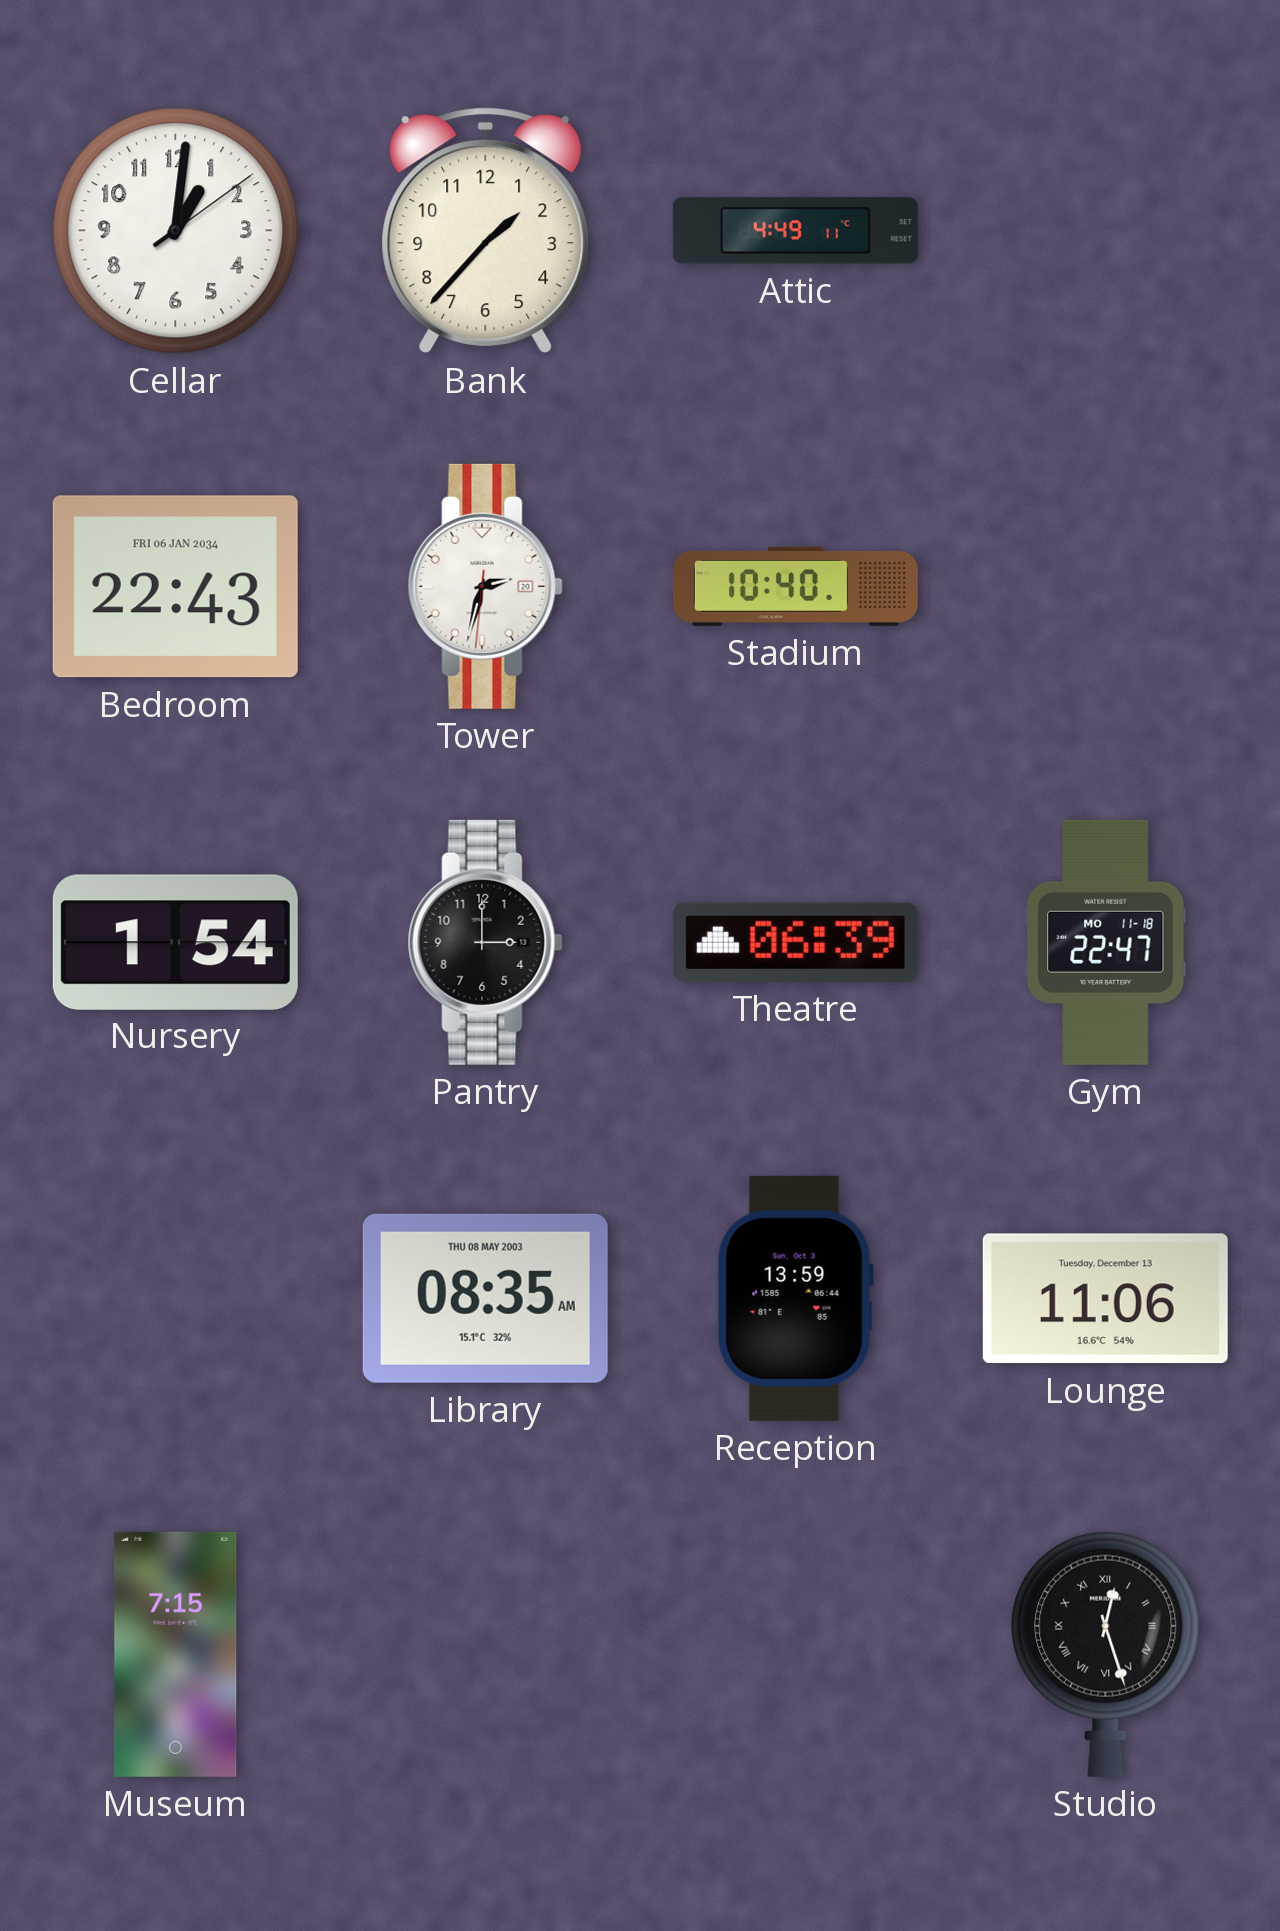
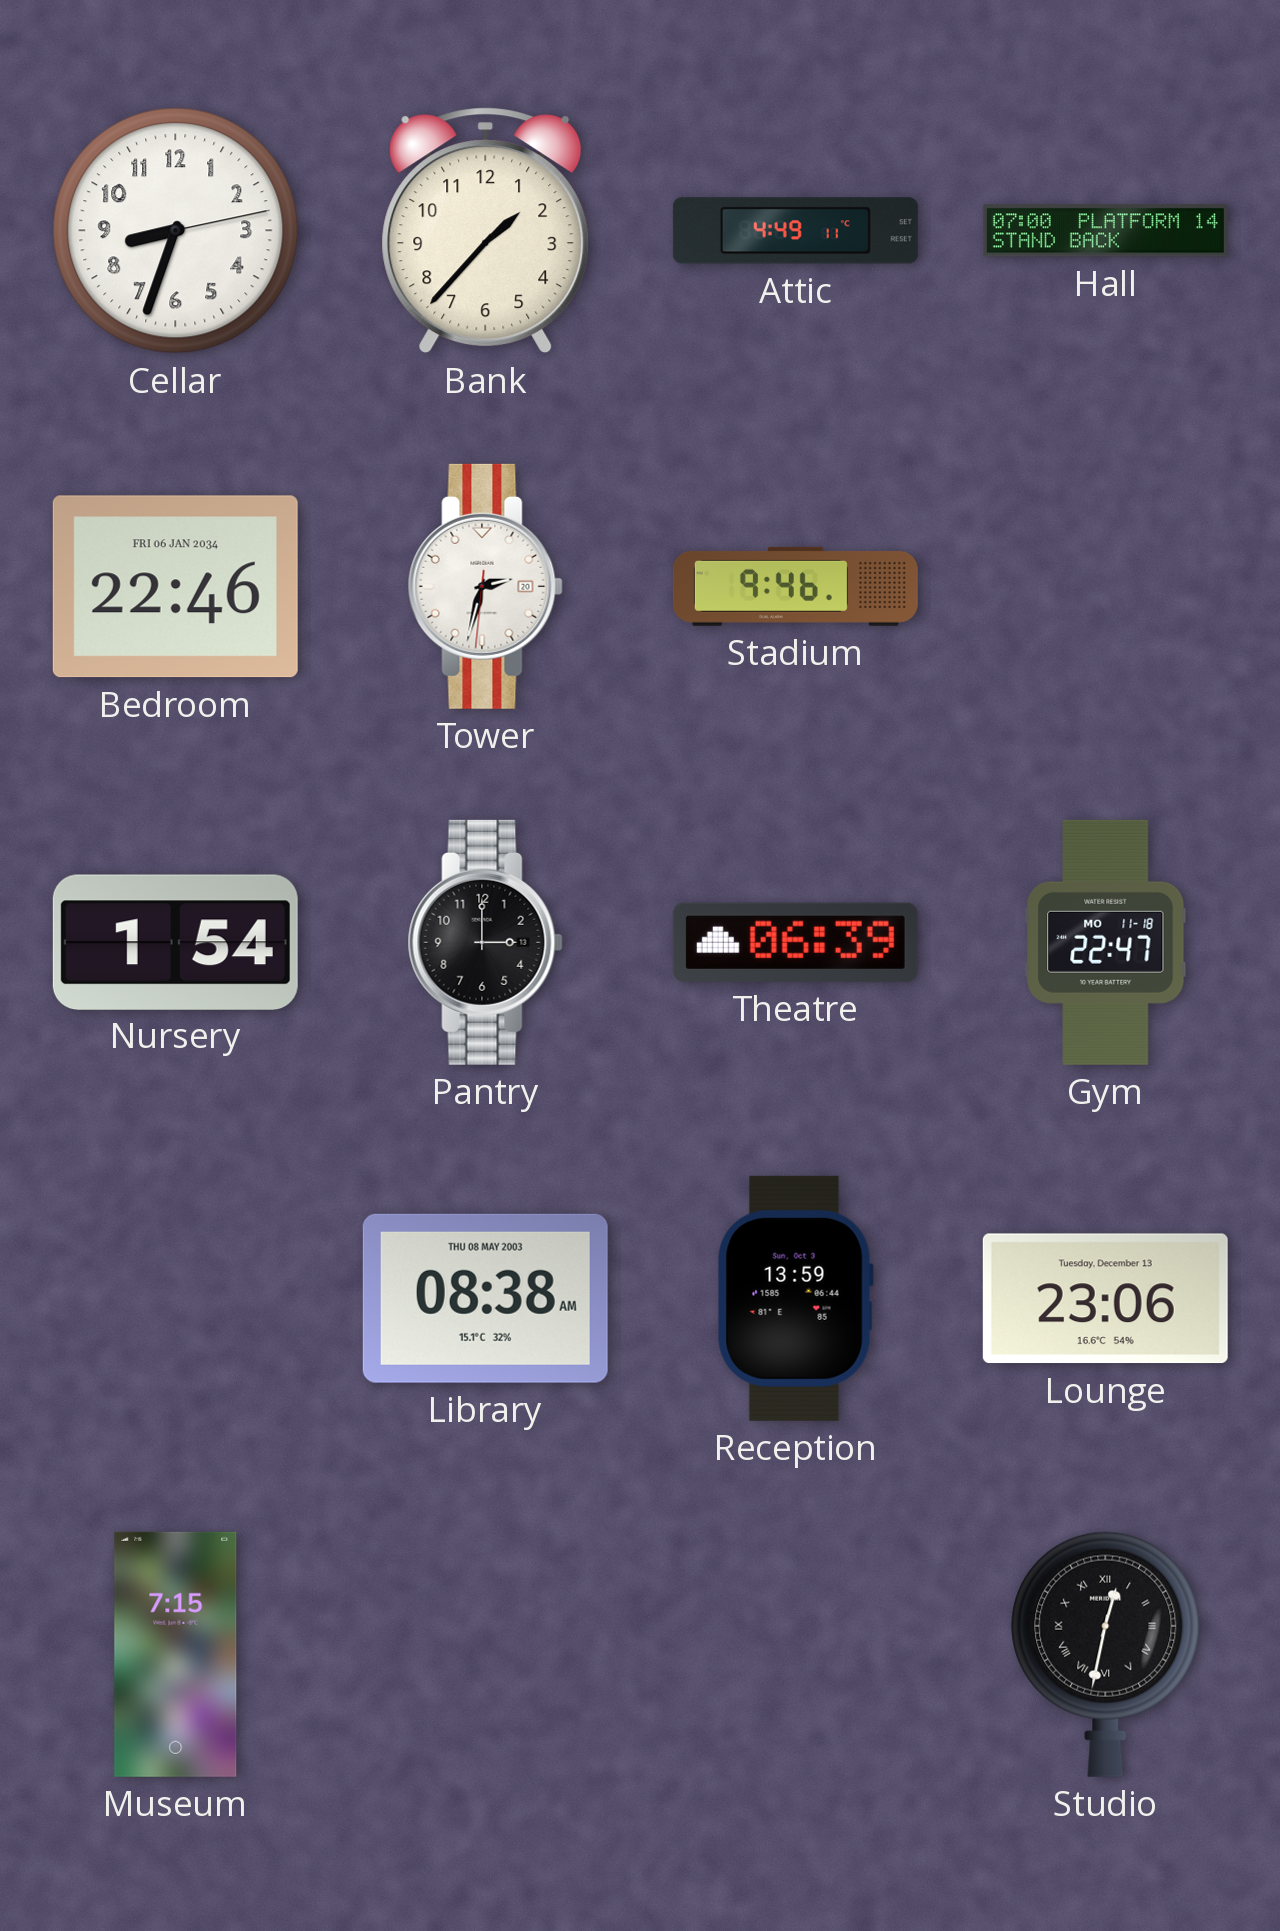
Cellar: 1:01 -> 8:33
Hall: none -> 07:00
Bedroom: 22:43 -> 22:46
Stadium: 10:40 -> 9:46
Library: 08:35 -> 08:38
Lounge: 11:06 -> 23:06
Studio: 12:27 -> 12:32
